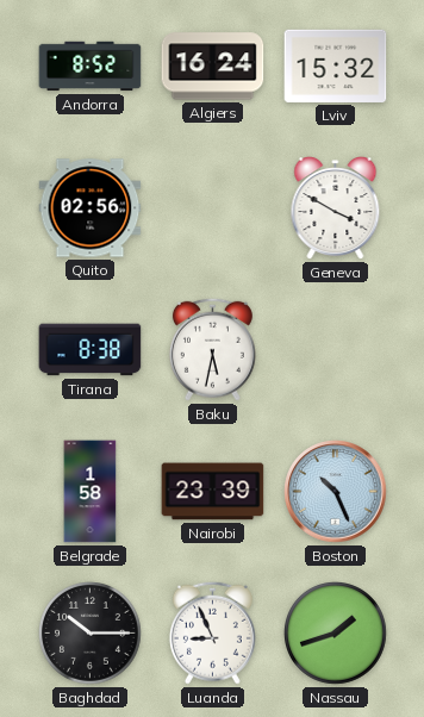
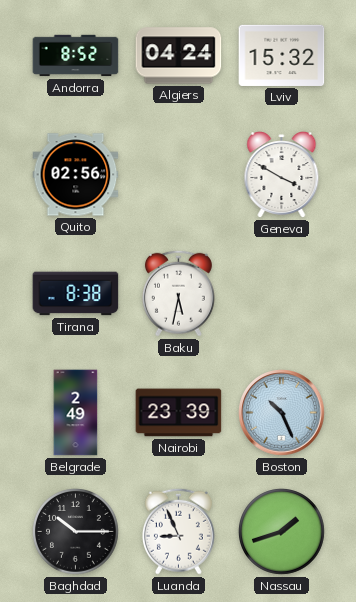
Algiers: 16:24 -> 04:24
Belgrade: 1:58 -> 2:49
